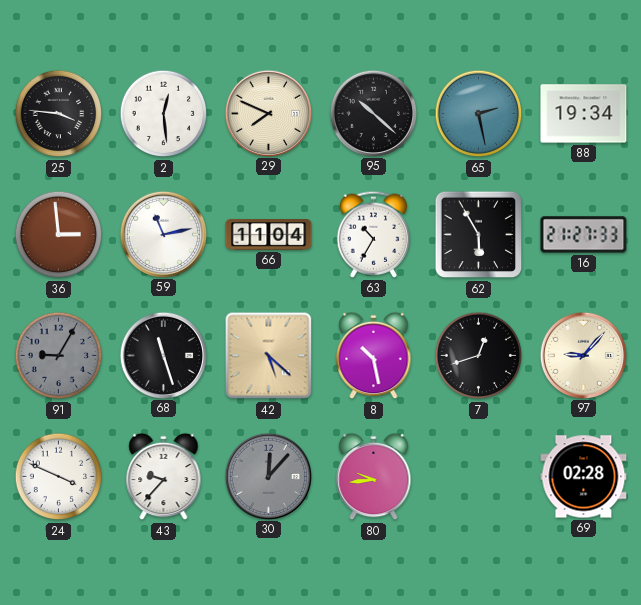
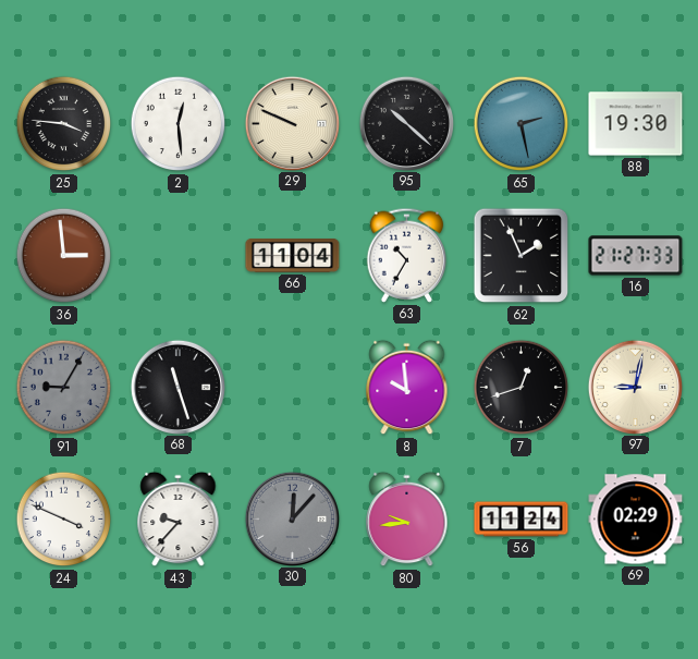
29: 7:49 -> 9:49
88: 19:34 -> 19:30
59: 11:13 -> none
62: 5:55 -> 1:56
42: 5:22 -> none
8: 10:28 -> 9:59
97: 9:07 -> 9:02
56: none -> 11:24
69: 02:28 -> 02:29
